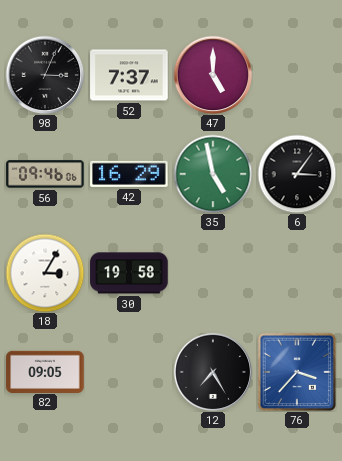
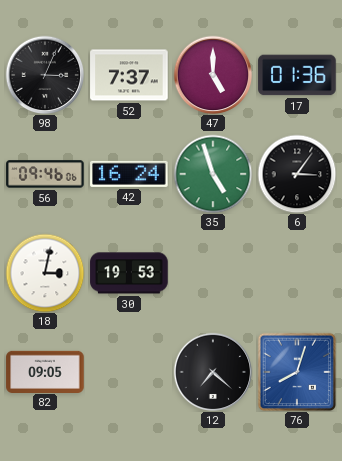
17: none -> 01:36
42: 16:29 -> 16:24
35: 4:58 -> 4:57
18: 3:05 -> 3:02
30: 19:58 -> 19:53
12: 7:25 -> 7:22
76: 3:37 -> 8:03
